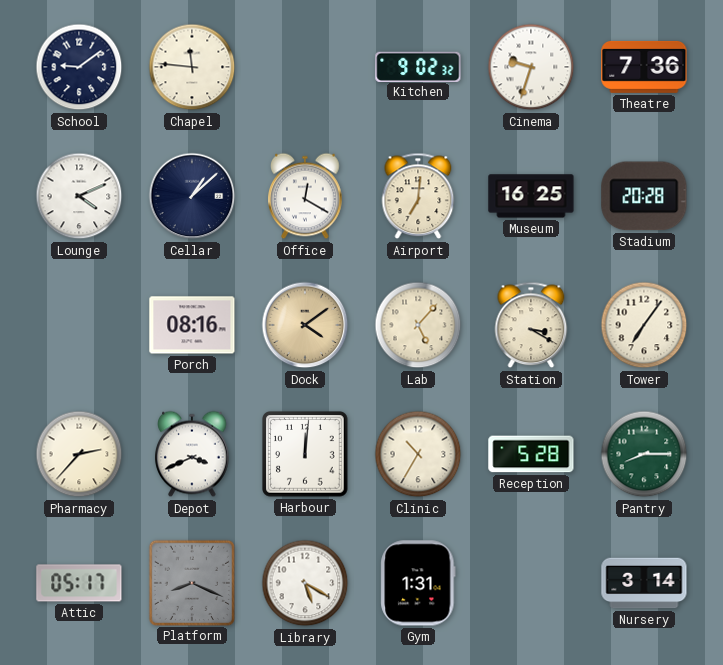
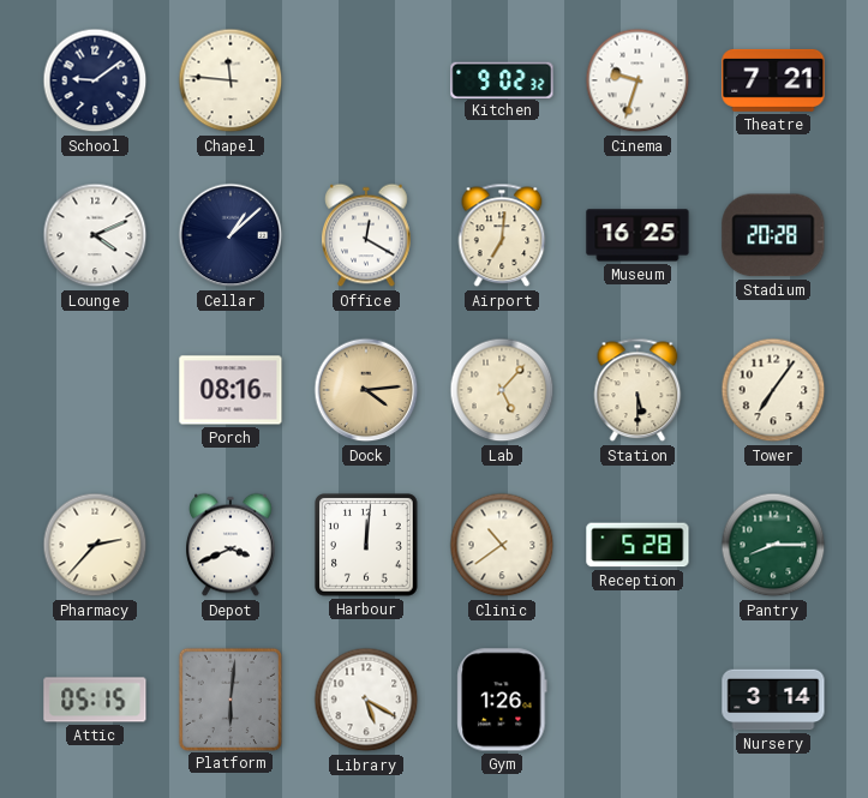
Theatre: 7:36 -> 7:21
Dock: 4:09 -> 4:14
Station: 3:20 -> 5:30
Clinic: 10:35 -> 10:39
Attic: 05:17 -> 05:15
Platform: 8:19 -> 6:01
Gym: 1:31 -> 1:26
